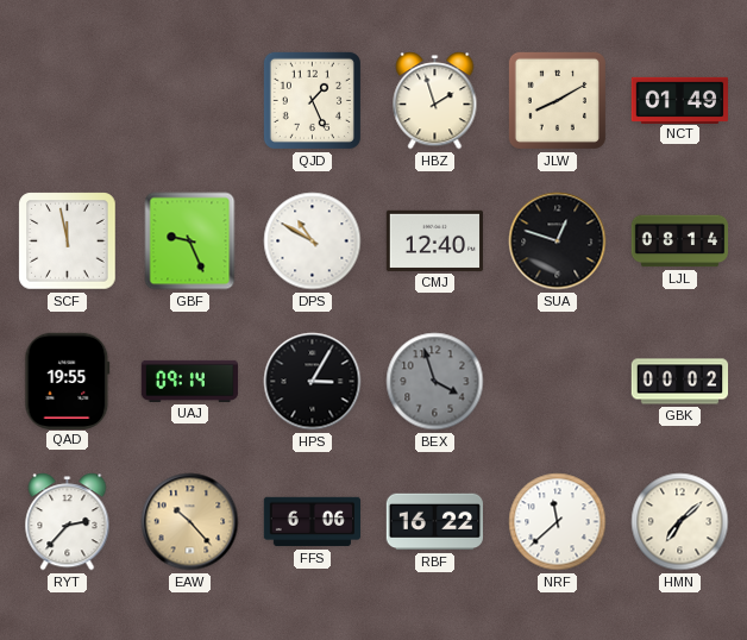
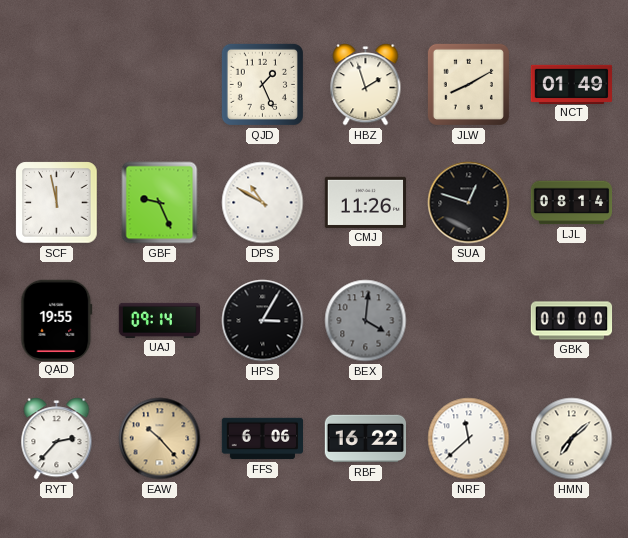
CMJ: 12:40 -> 11:26
BEX: 3:57 -> 4:01
GBK: 00:02 -> 00:00
